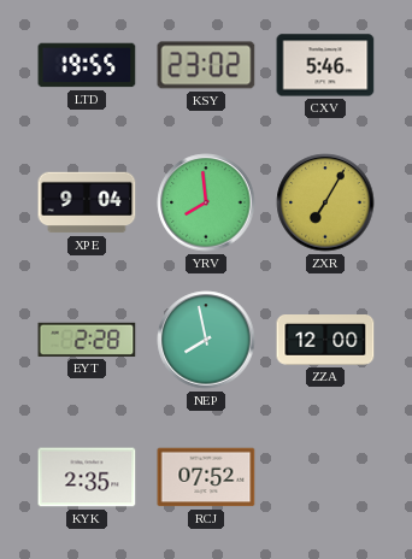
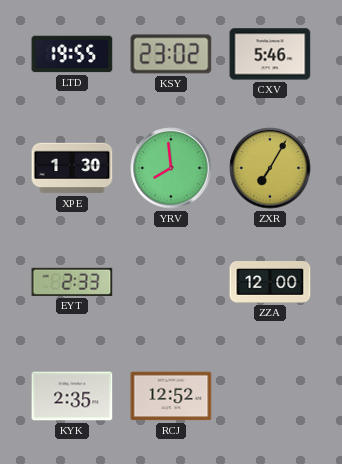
XPE: 9:04 -> 1:30
EYT: 2:28 -> 2:33
NEP: 7:58 -> none
RCJ: 07:52 -> 12:52
